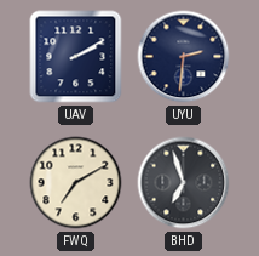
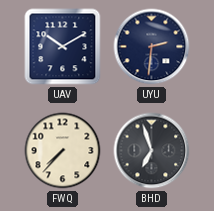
UAV: 2:10 -> 10:10
FWQ: 7:10 -> 7:37
